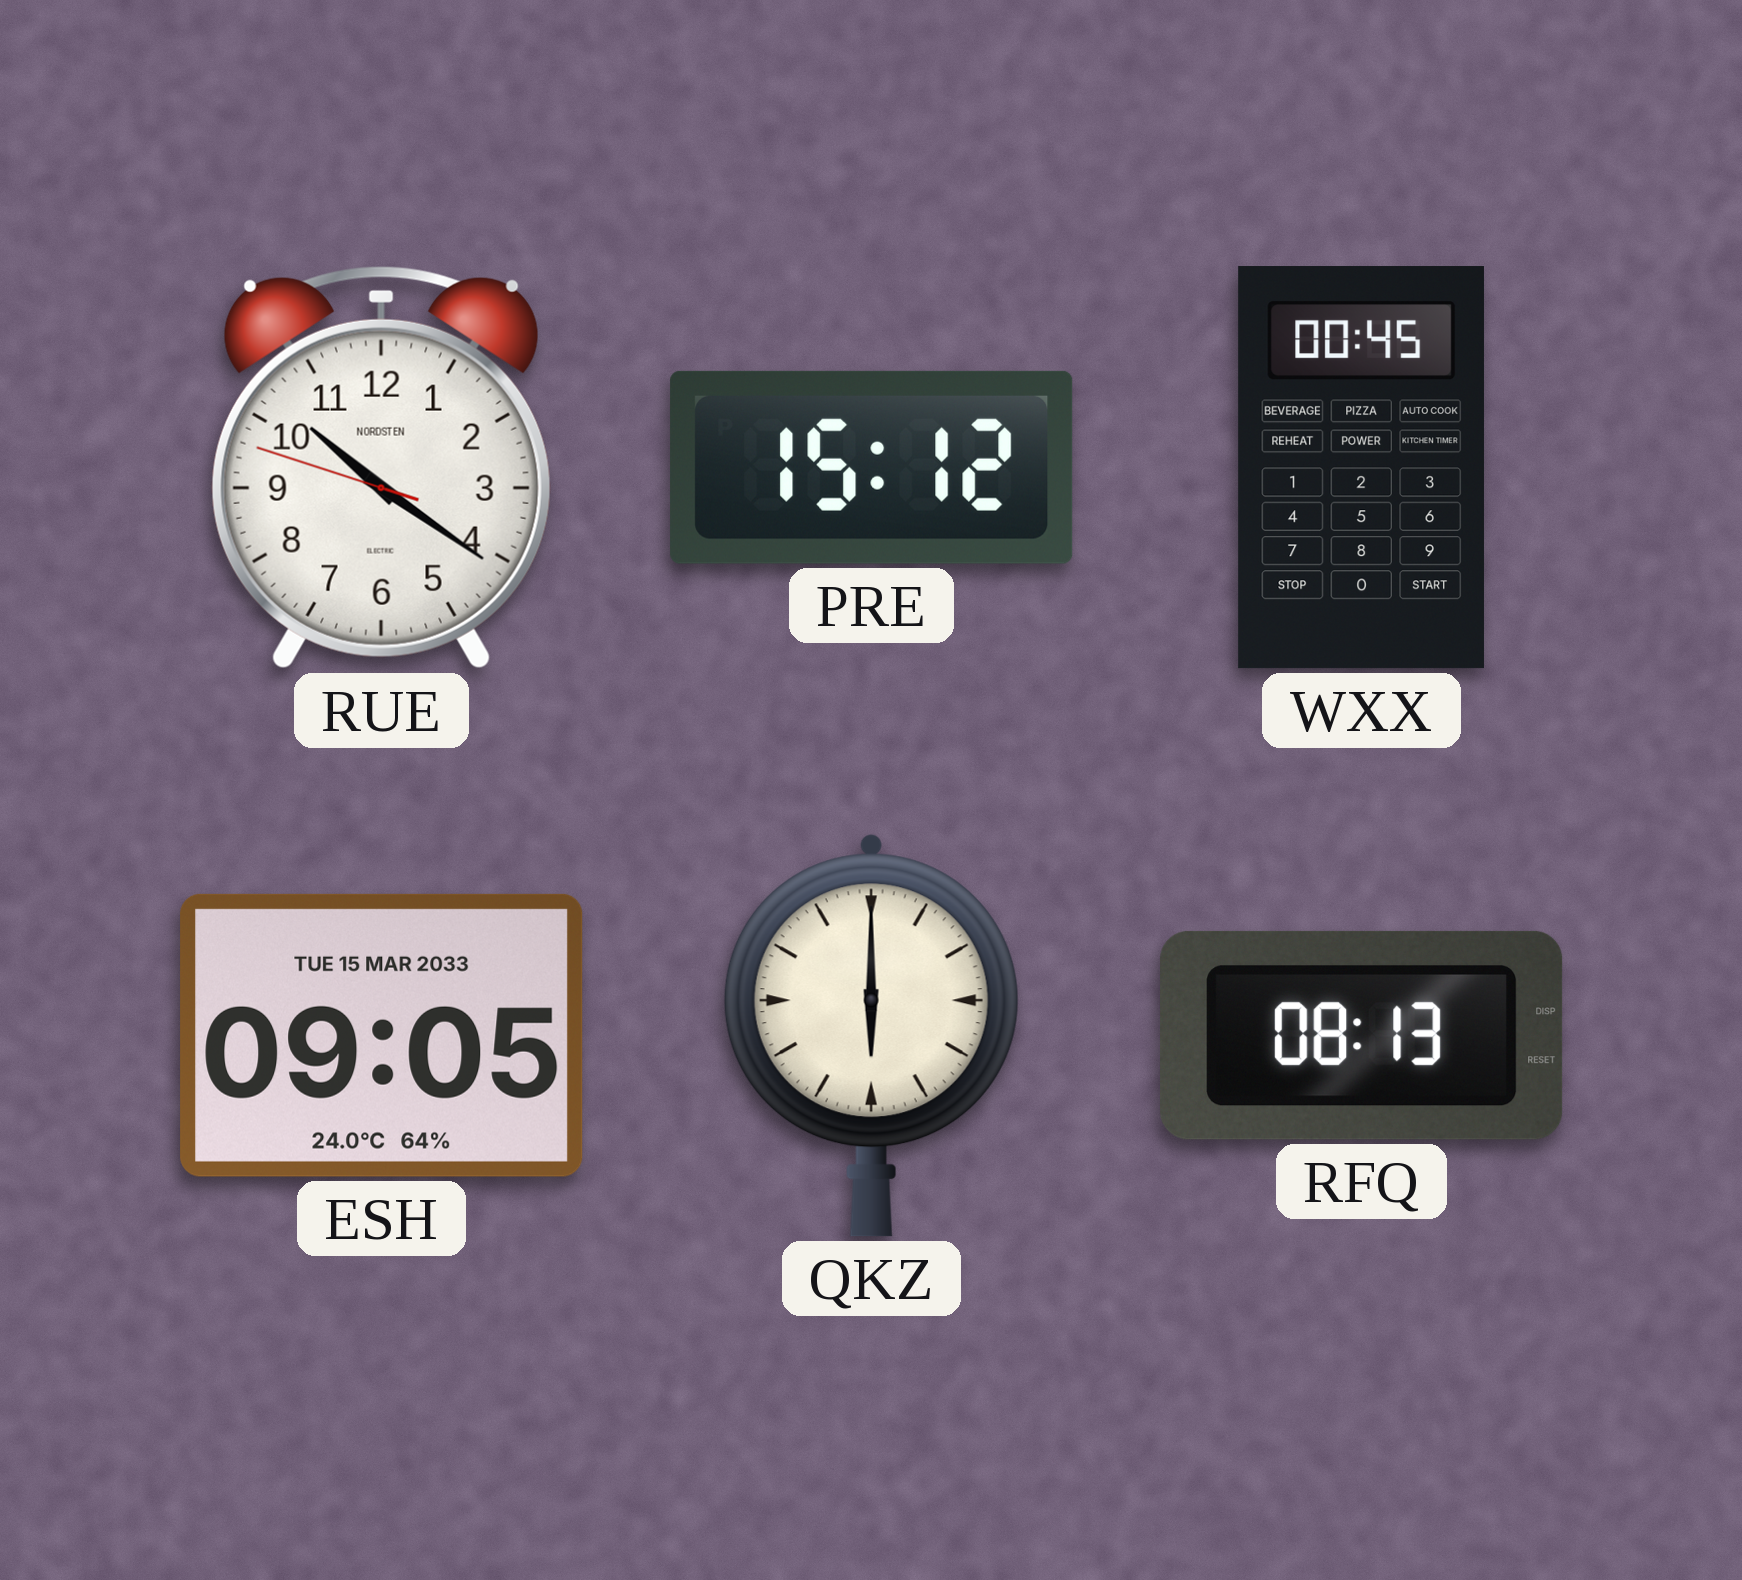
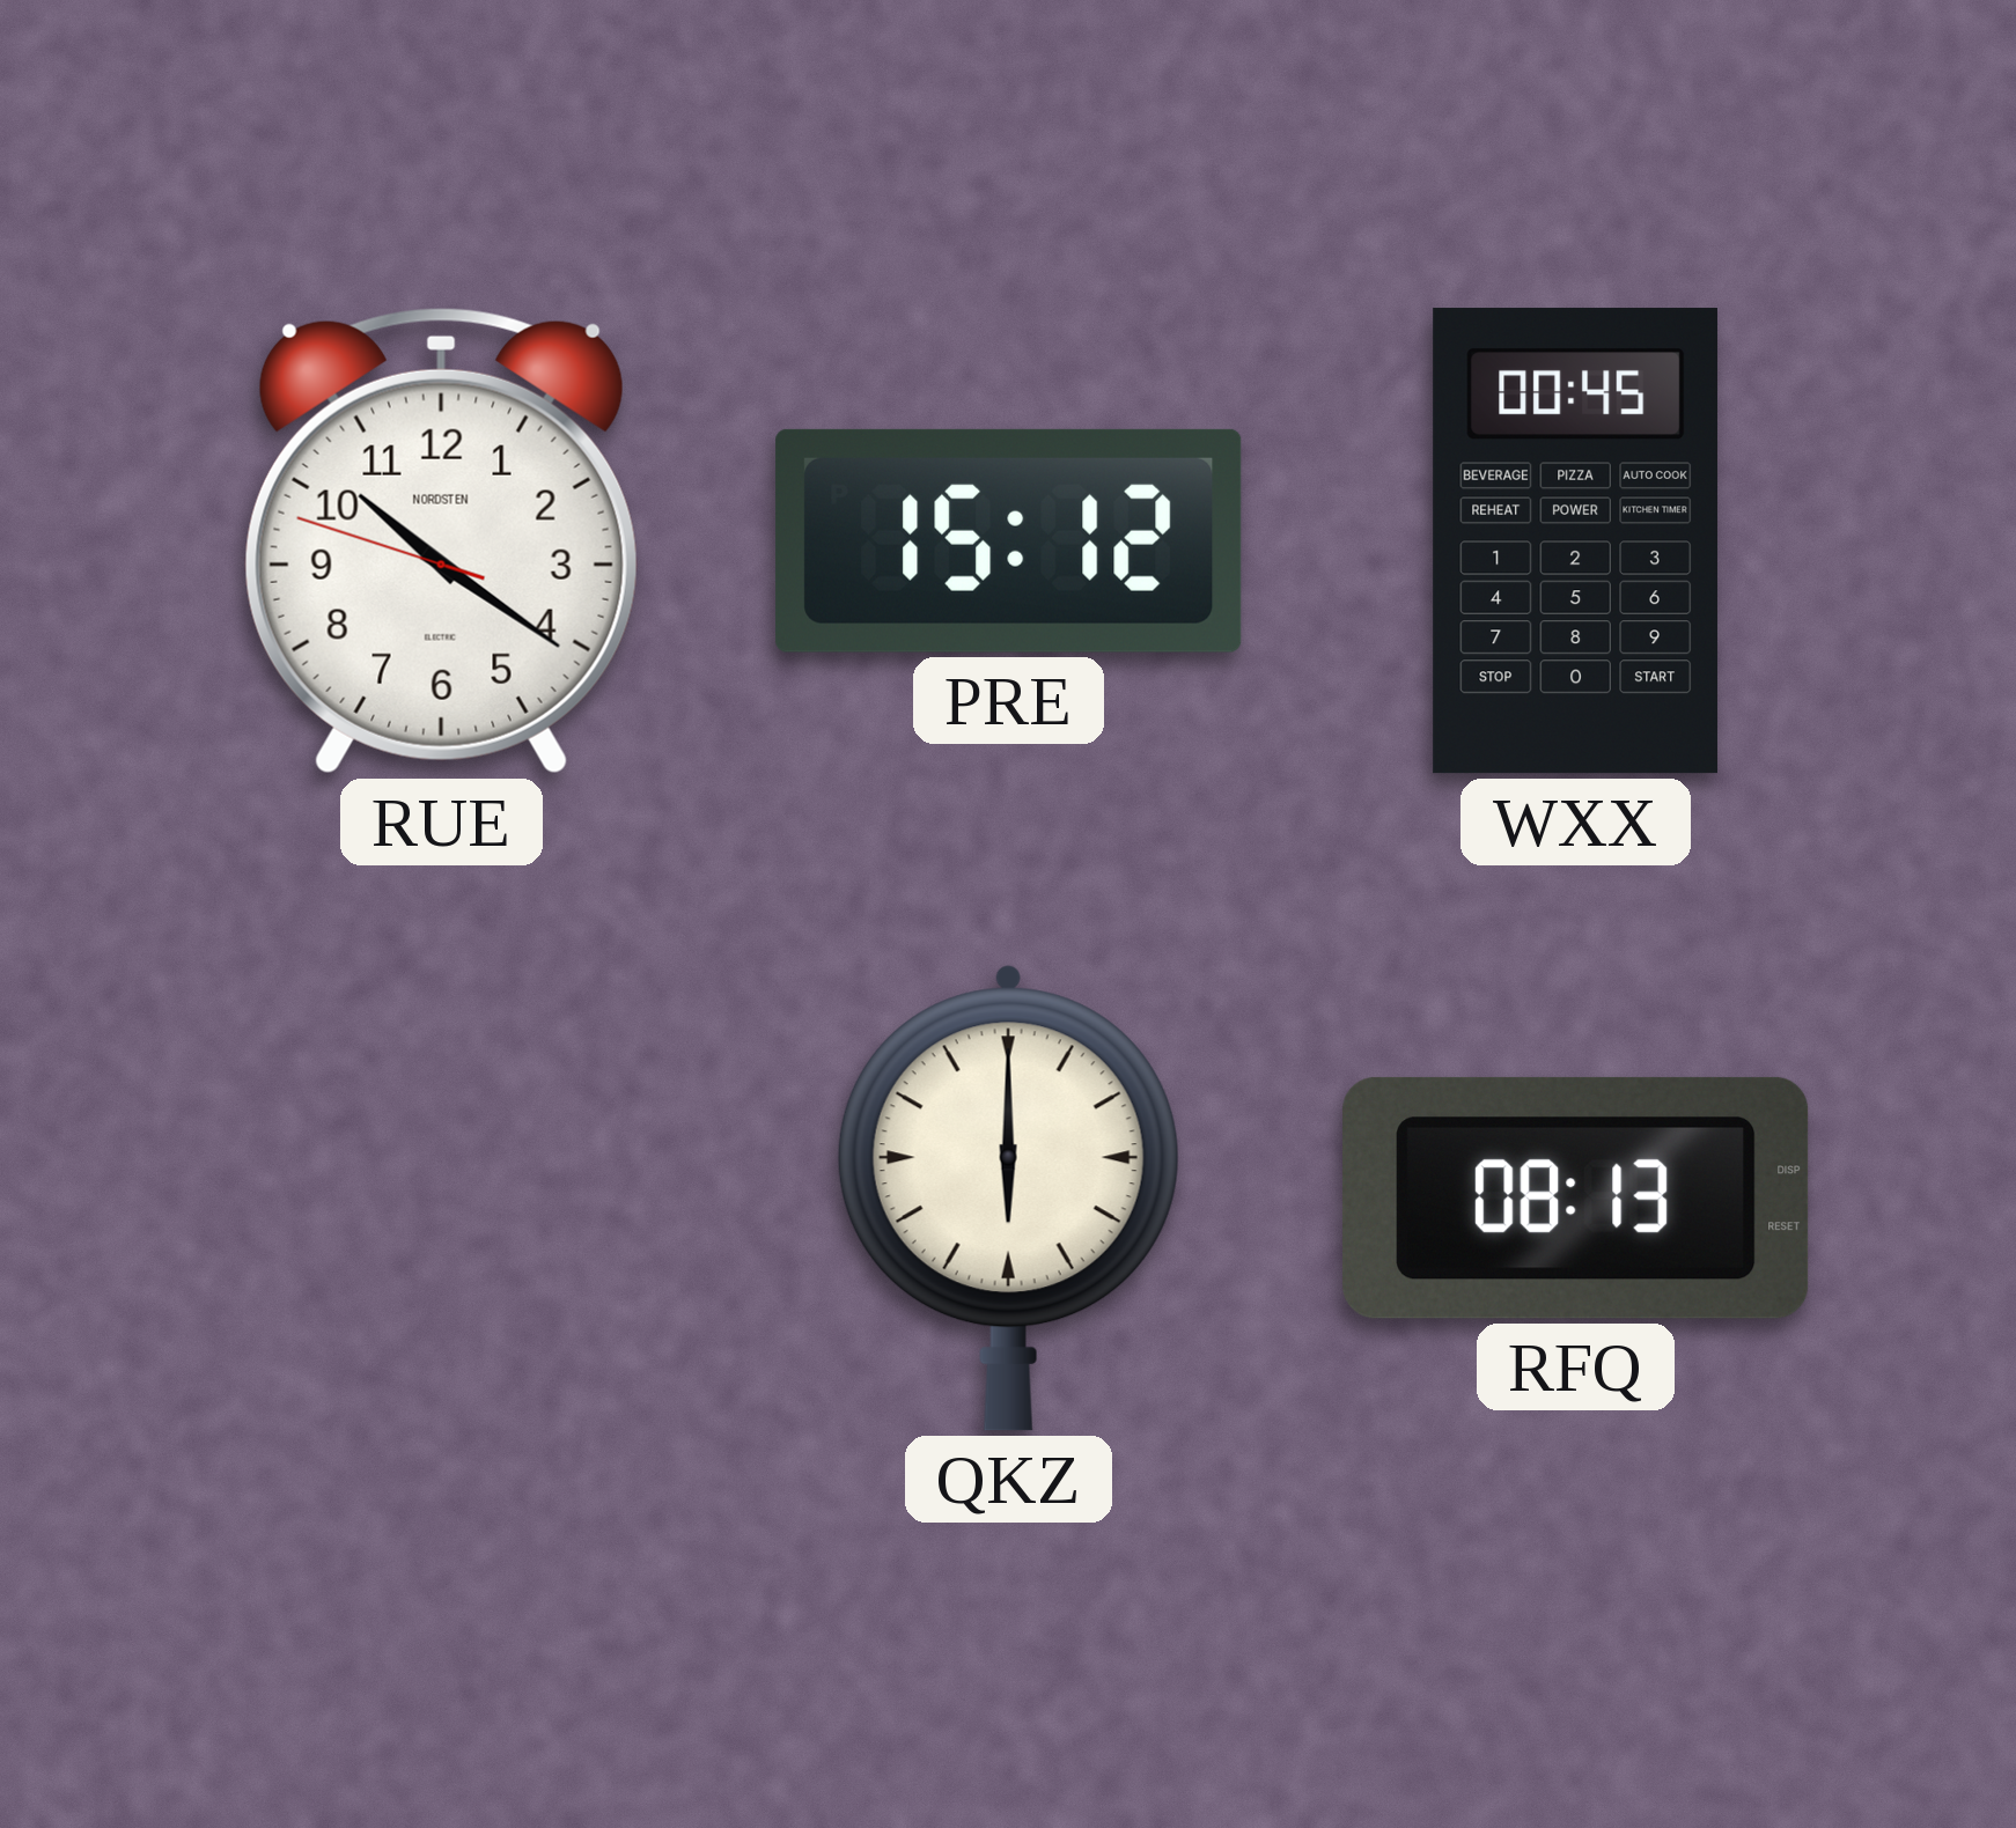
ESH: 09:05 -> none
